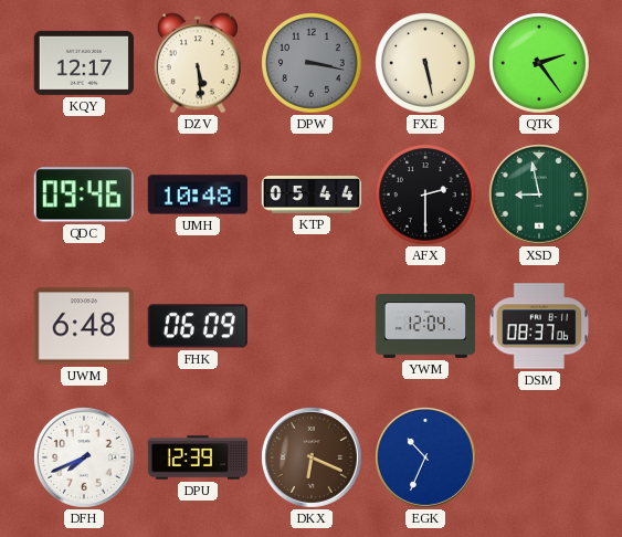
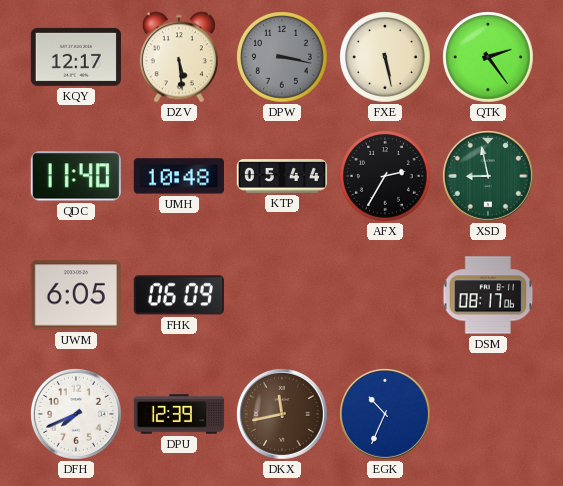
QDC: 09:46 -> 11:40
AFX: 2:30 -> 2:35
UWM: 6:48 -> 6:05
YWM: 12:04 -> none
DSM: 08:37 -> 08:17
DKX: 6:19 -> 11:43
